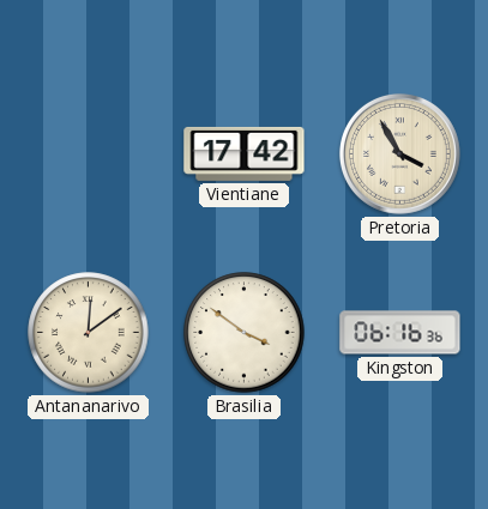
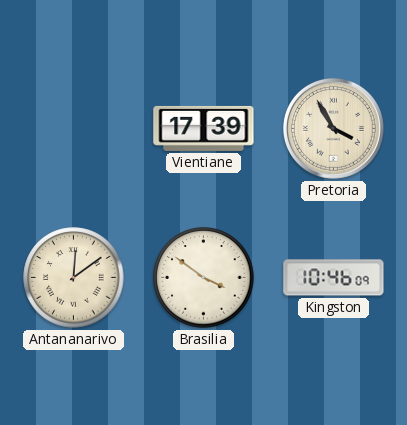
Vientiane: 17:42 -> 17:39
Kingston: 06:16 -> 10:46
